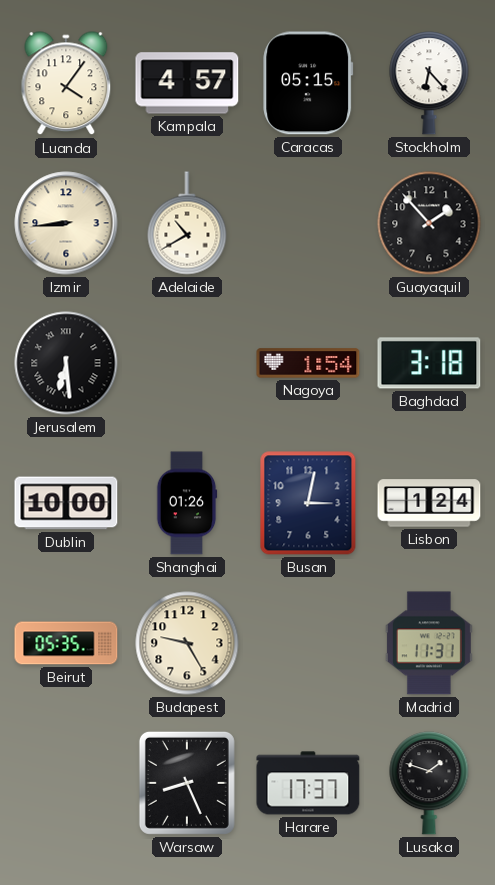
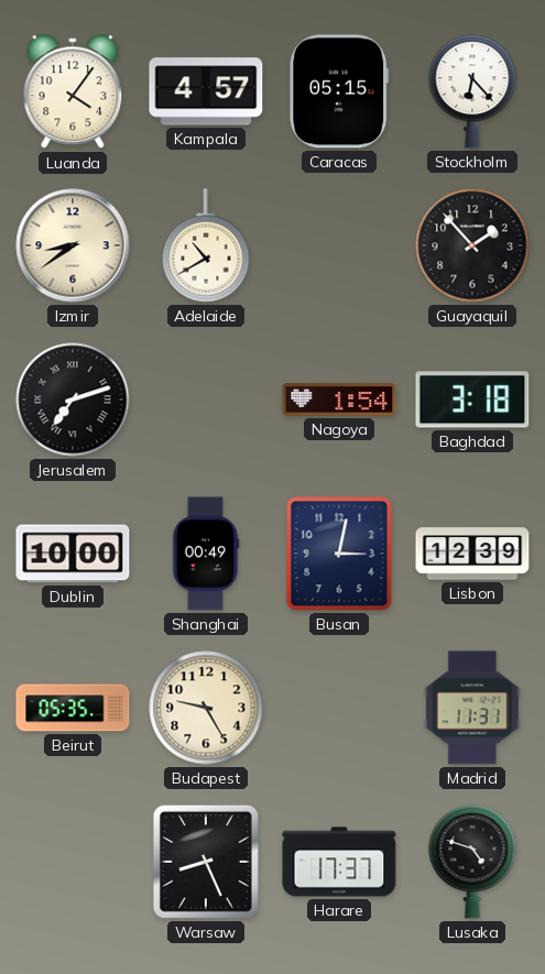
Izmir: 8:44 -> 8:39
Jerusalem: 6:29 -> 7:12
Shanghai: 01:26 -> 00:49
Lisbon: 1:24 -> 12:39
Lusaka: 1:48 -> 4:48
